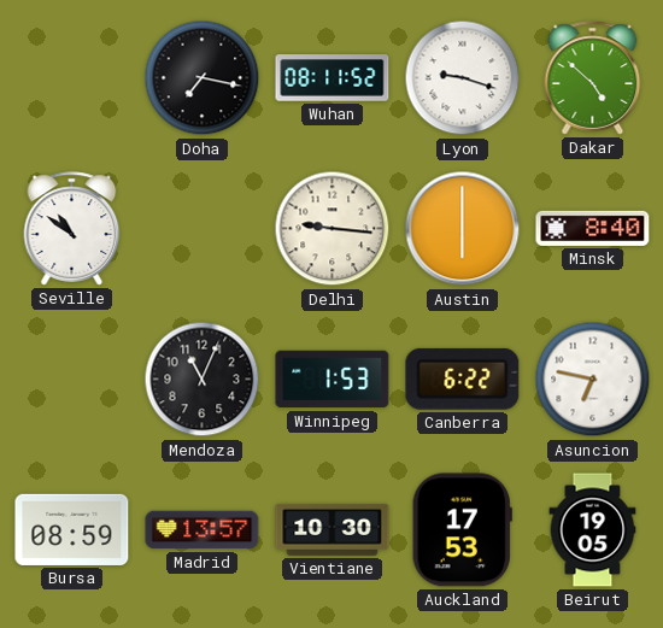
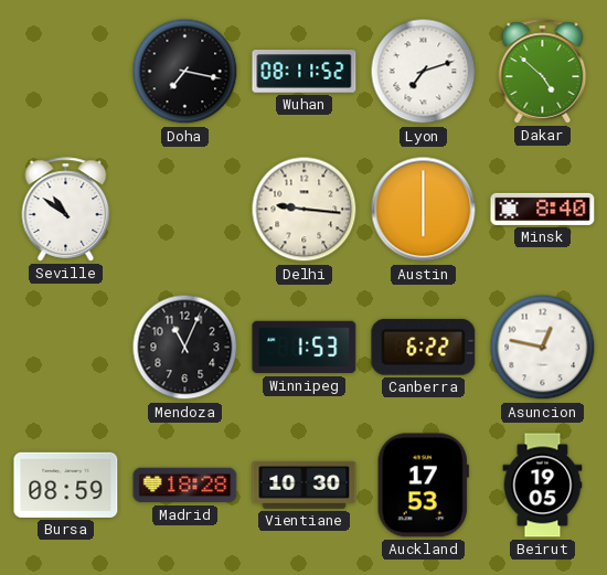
Lyon: 9:18 -> 7:12
Asuncion: 6:47 -> 12:47
Madrid: 13:57 -> 18:28
